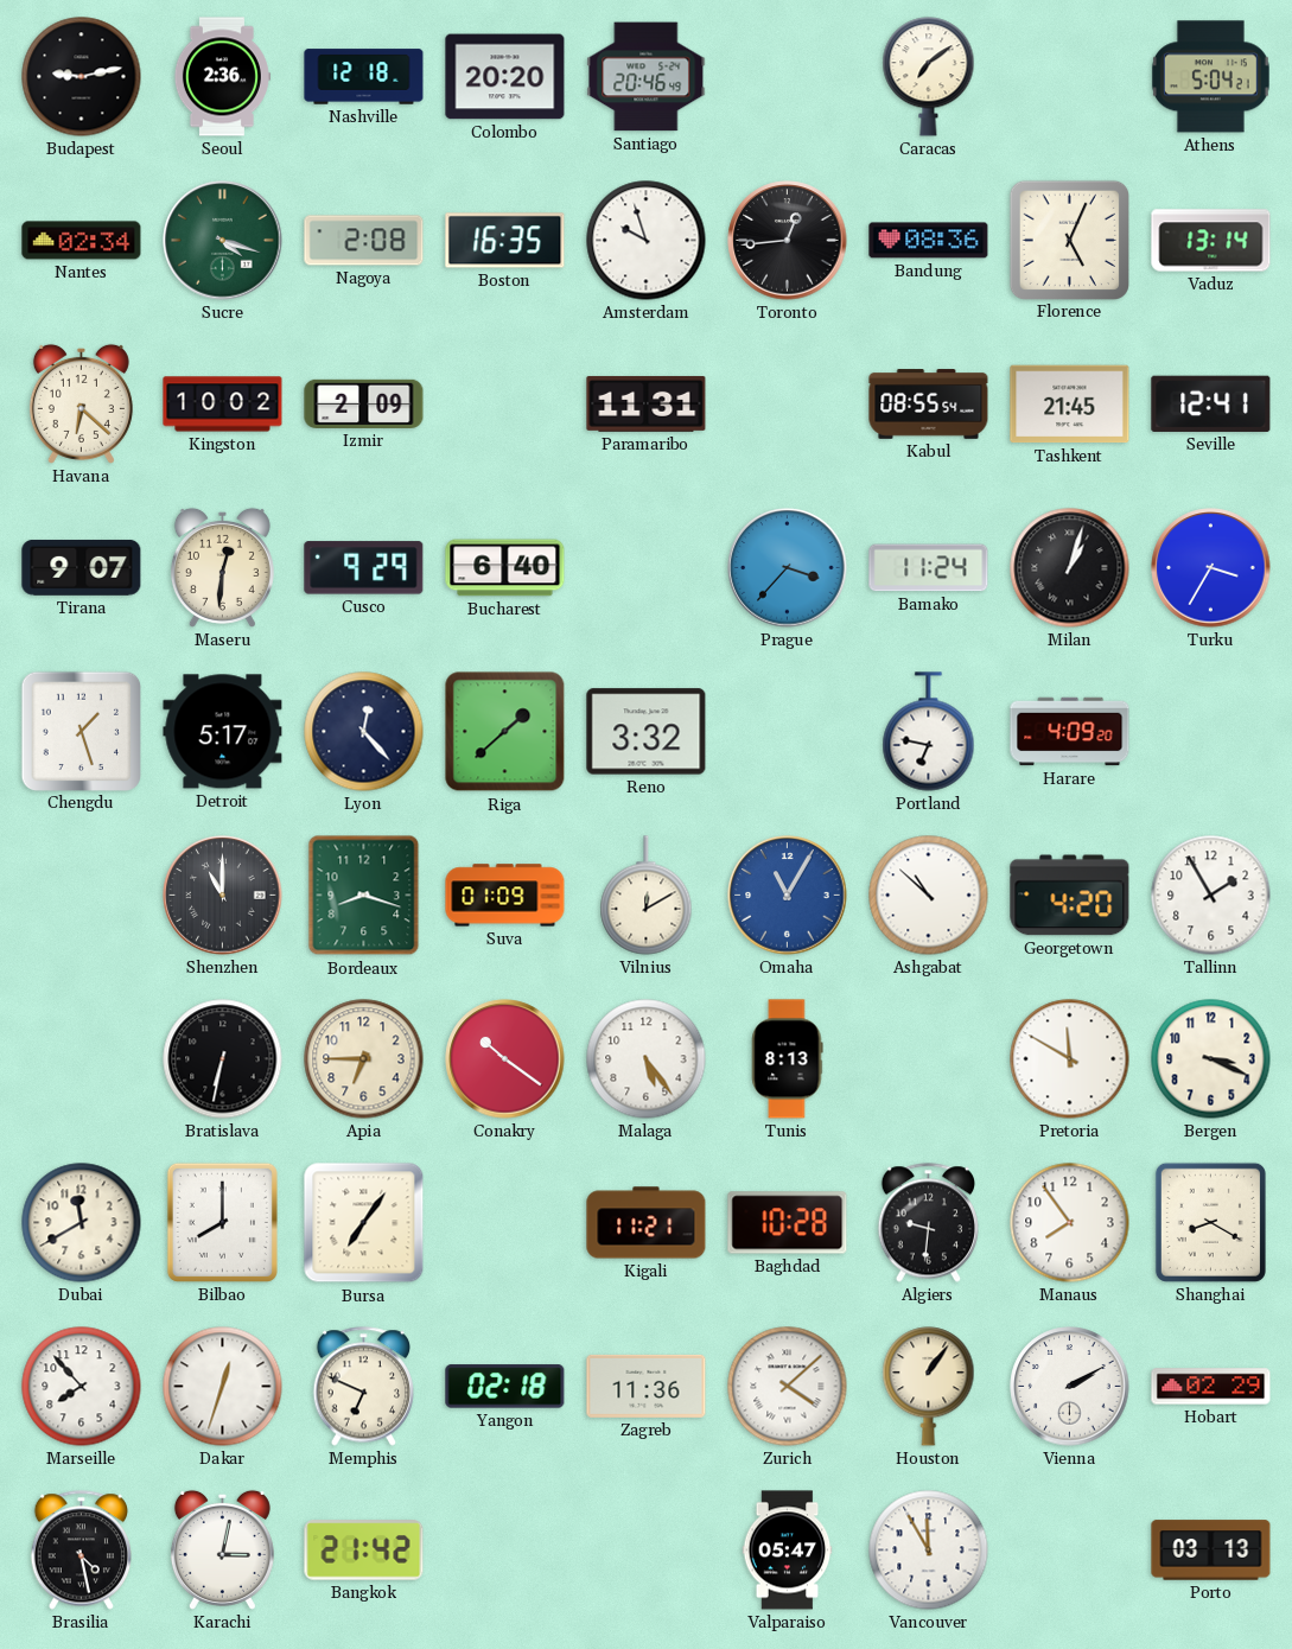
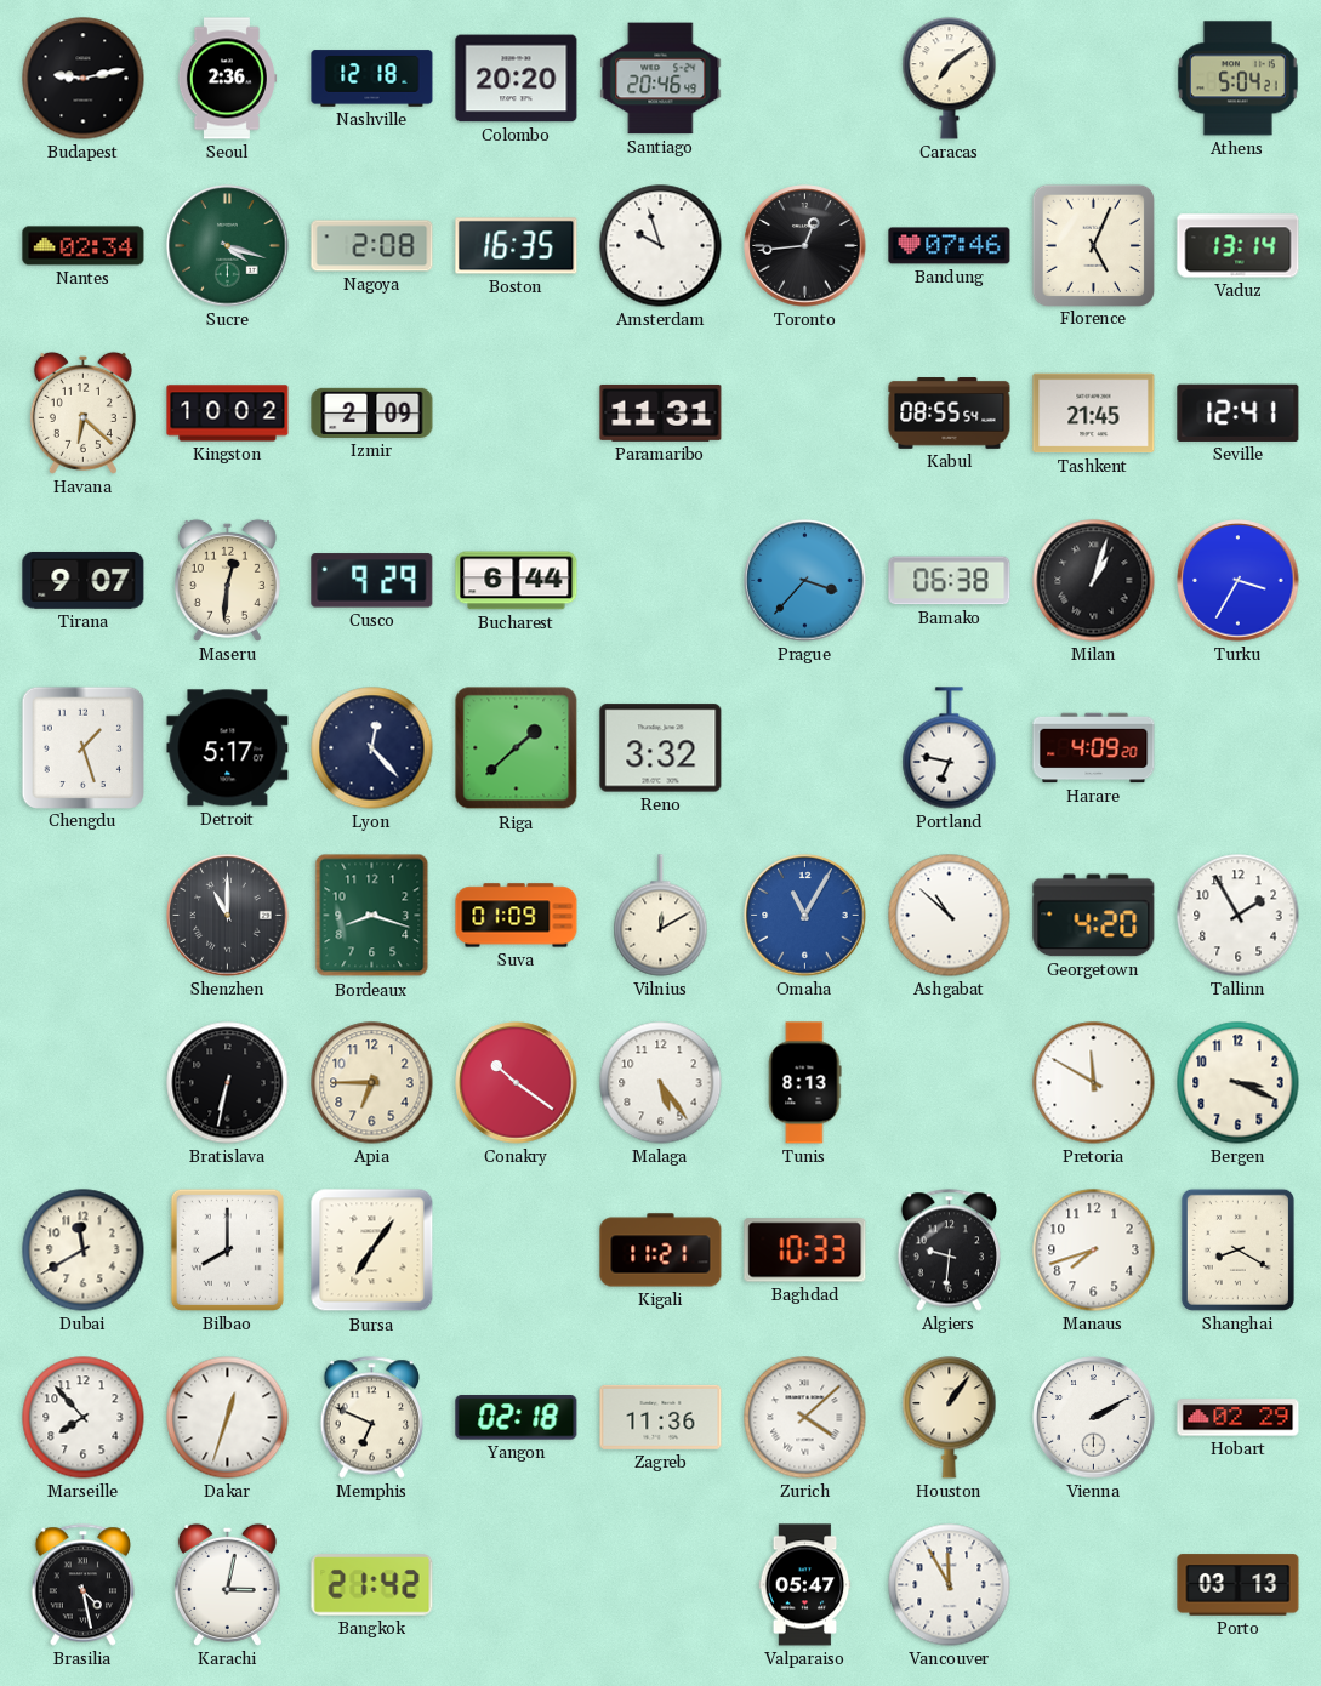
Bandung: 08:36 -> 07:46
Bucharest: 6:40 -> 6:44
Bamako: 11:24 -> 06:38
Baghdad: 10:28 -> 10:33
Manaus: 7:54 -> 7:42
